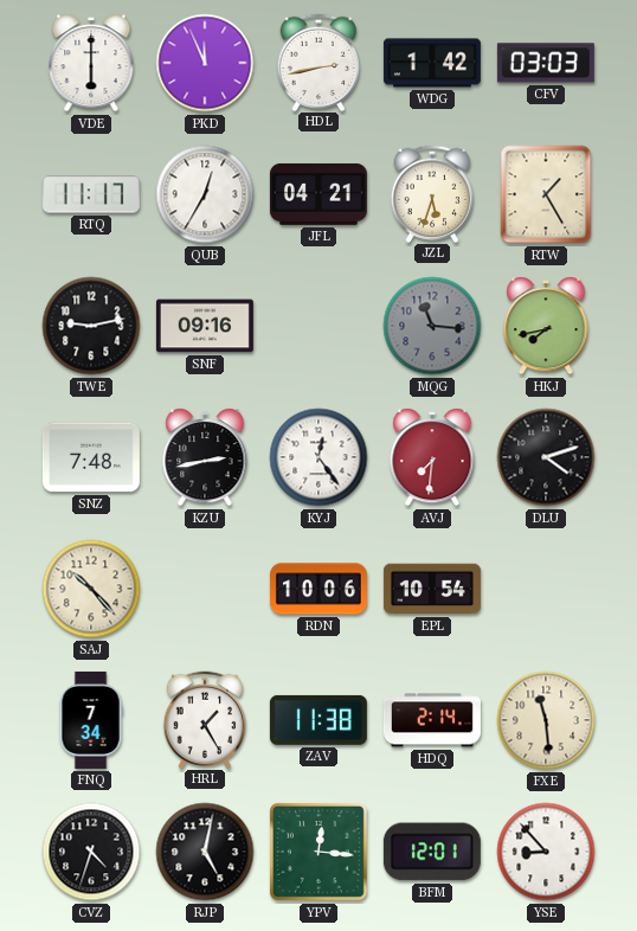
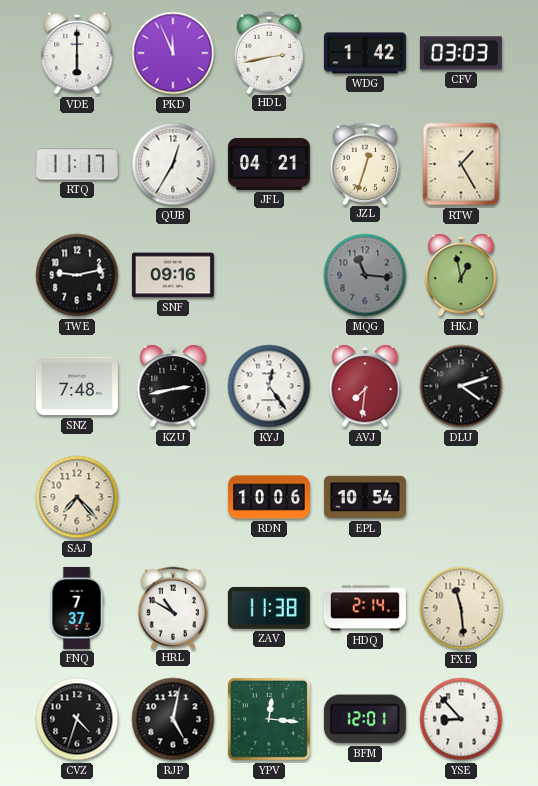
JZL: 5:33 -> 12:33
HKJ: 7:43 -> 12:58
SAJ: 10:23 -> 7:23
FNQ: 7:34 -> 7:37
HRL: 1:25 -> 10:50
